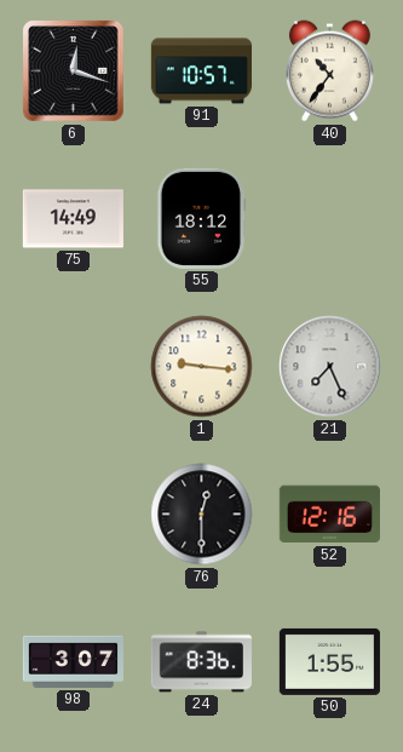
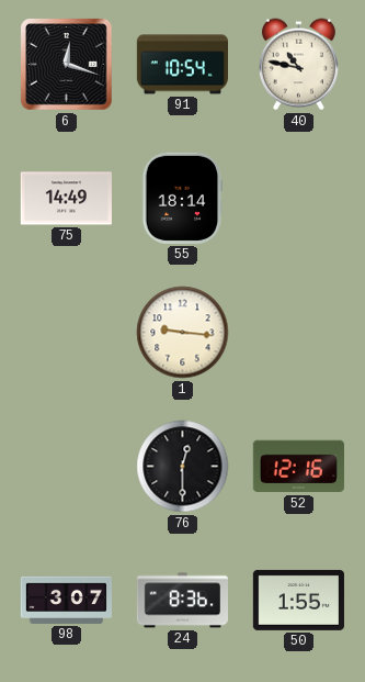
91: 10:57 -> 10:54
40: 10:36 -> 10:47
55: 18:12 -> 18:14
21: 7:26 -> none
